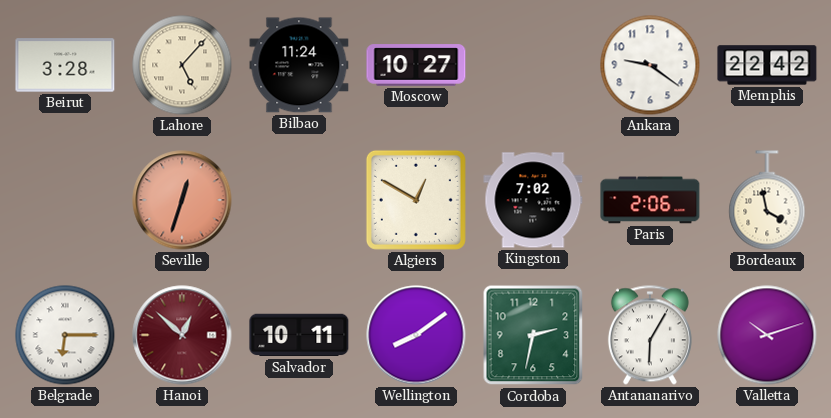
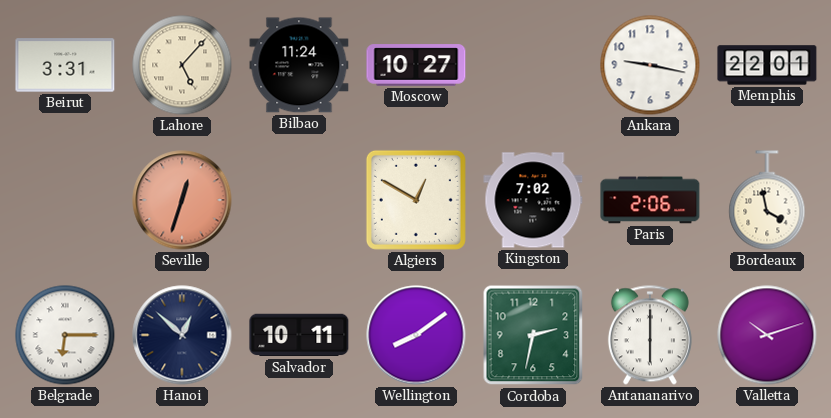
Beirut: 3:28 -> 3:31
Ankara: 9:21 -> 9:17
Memphis: 22:42 -> 22:01
Hanoi dial: burgundy -> navy
Antananarivo: 6:05 -> 6:00
